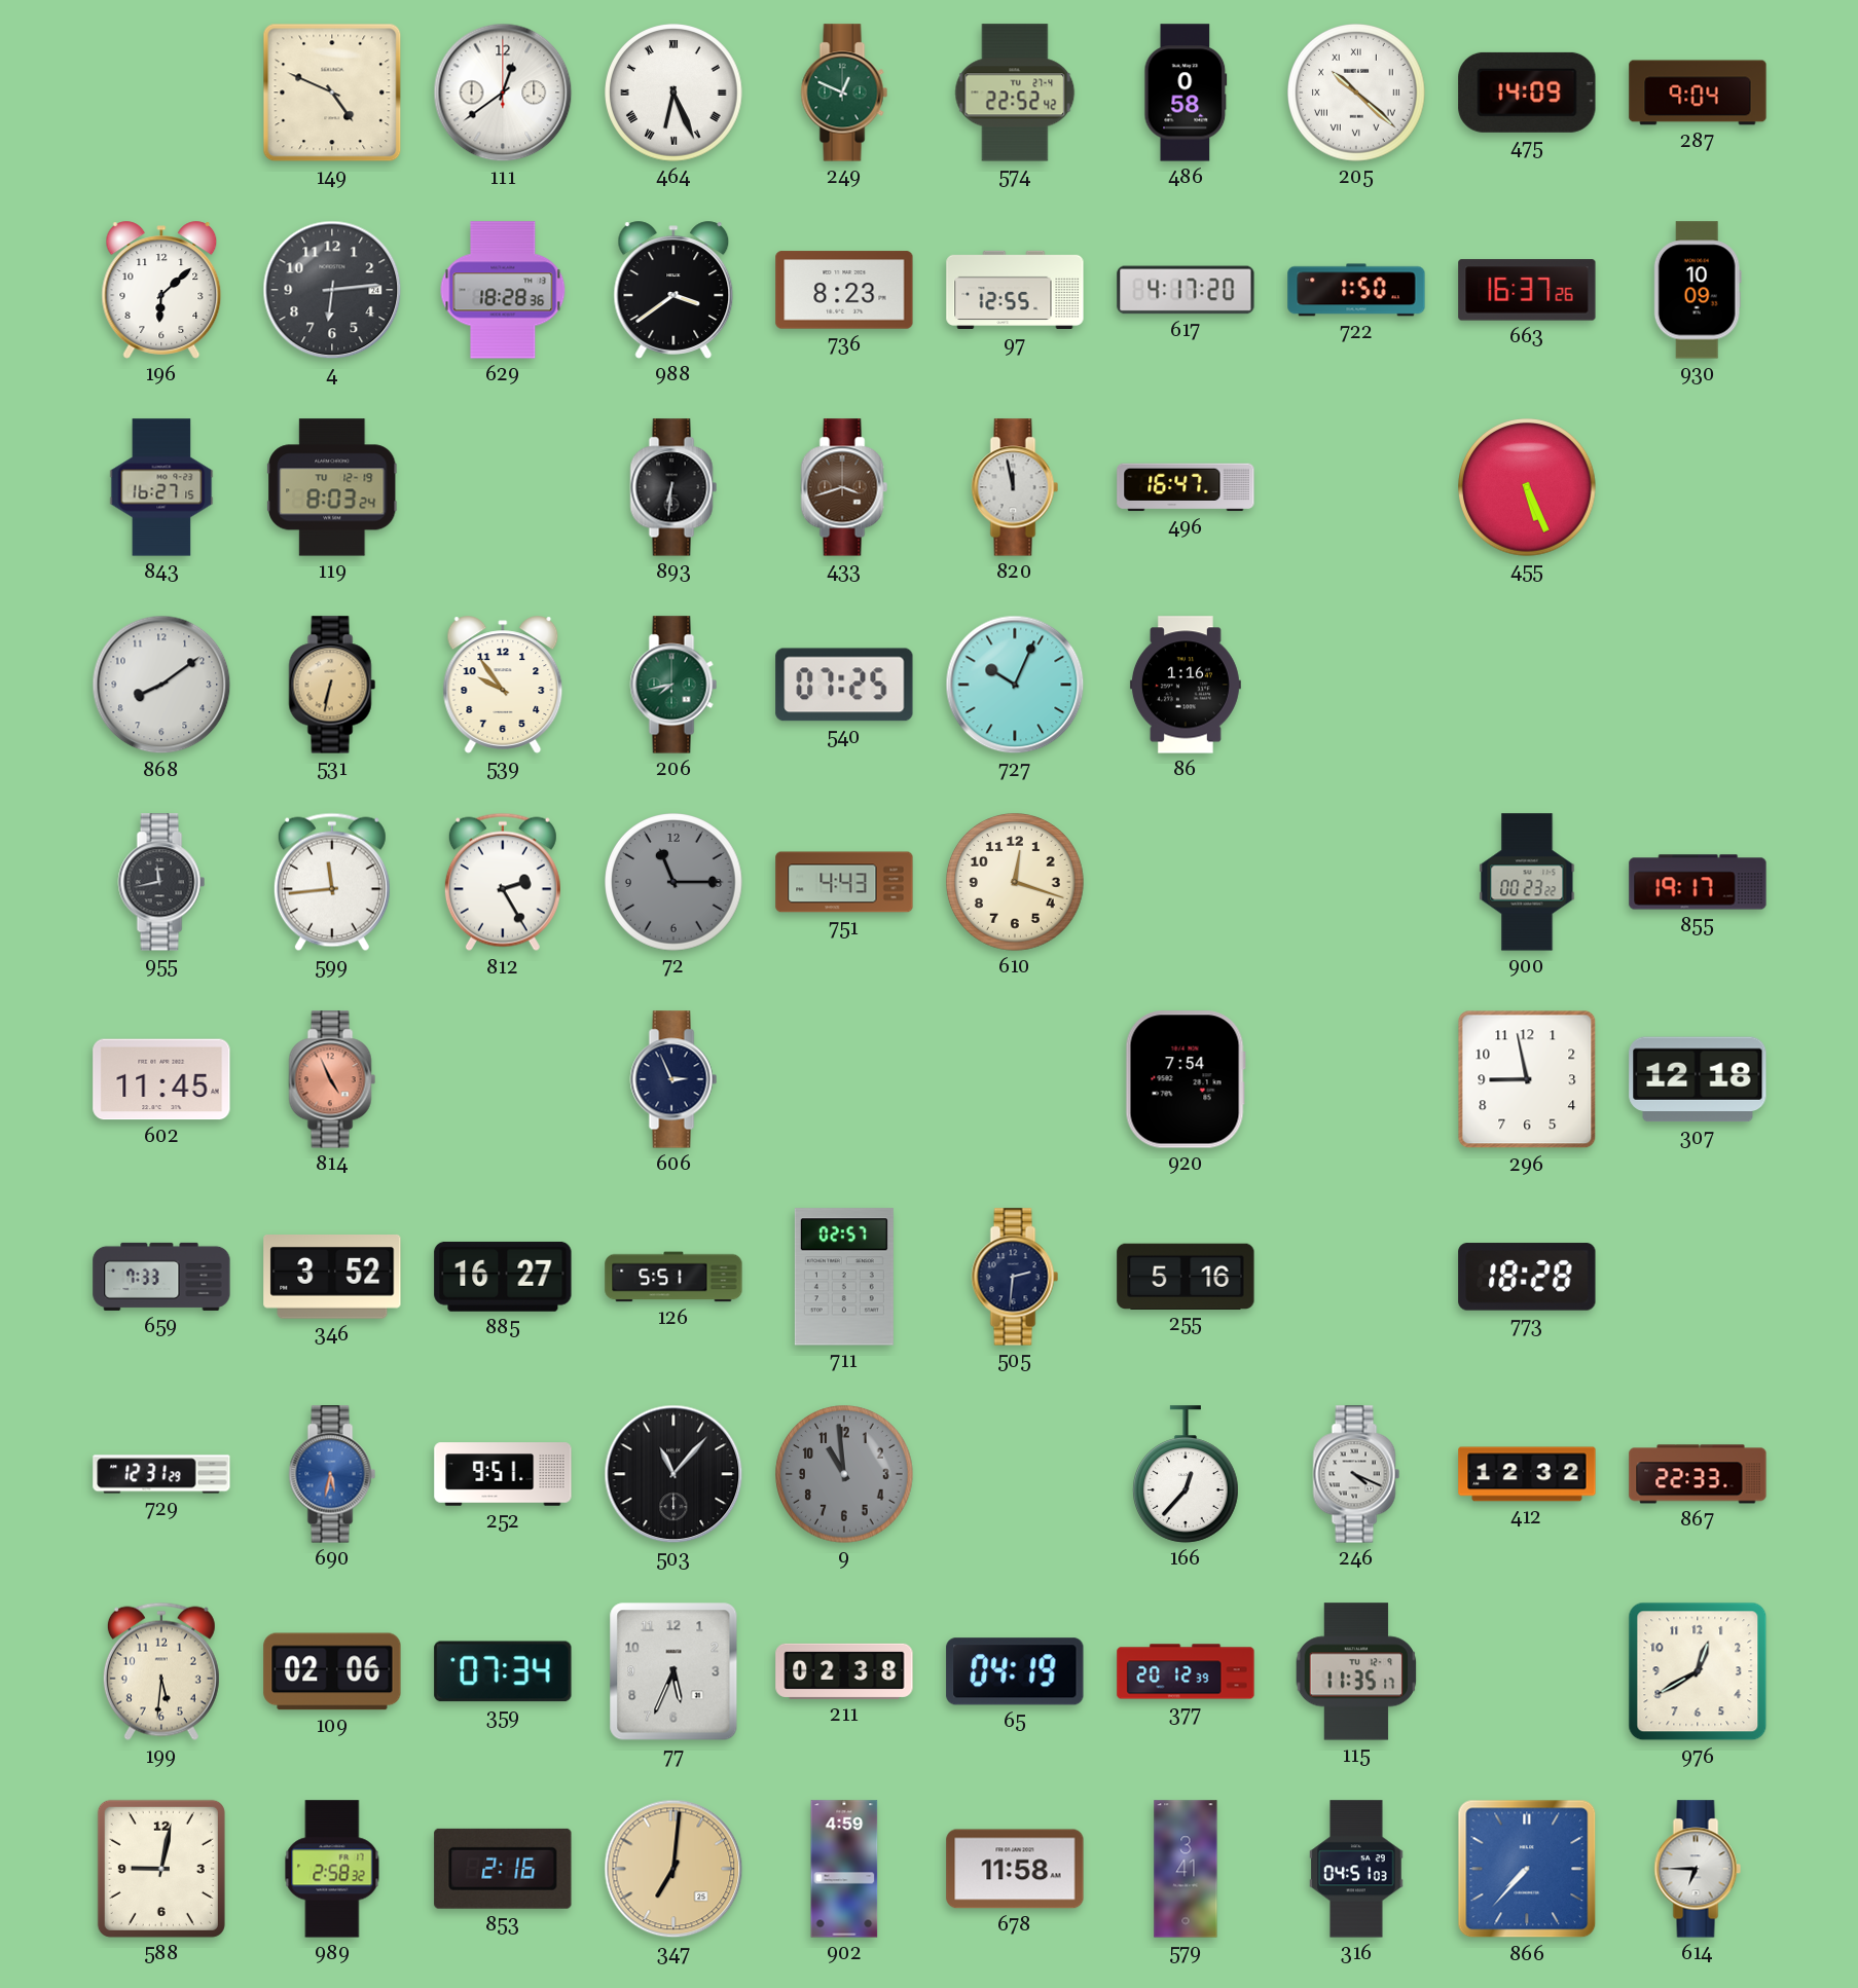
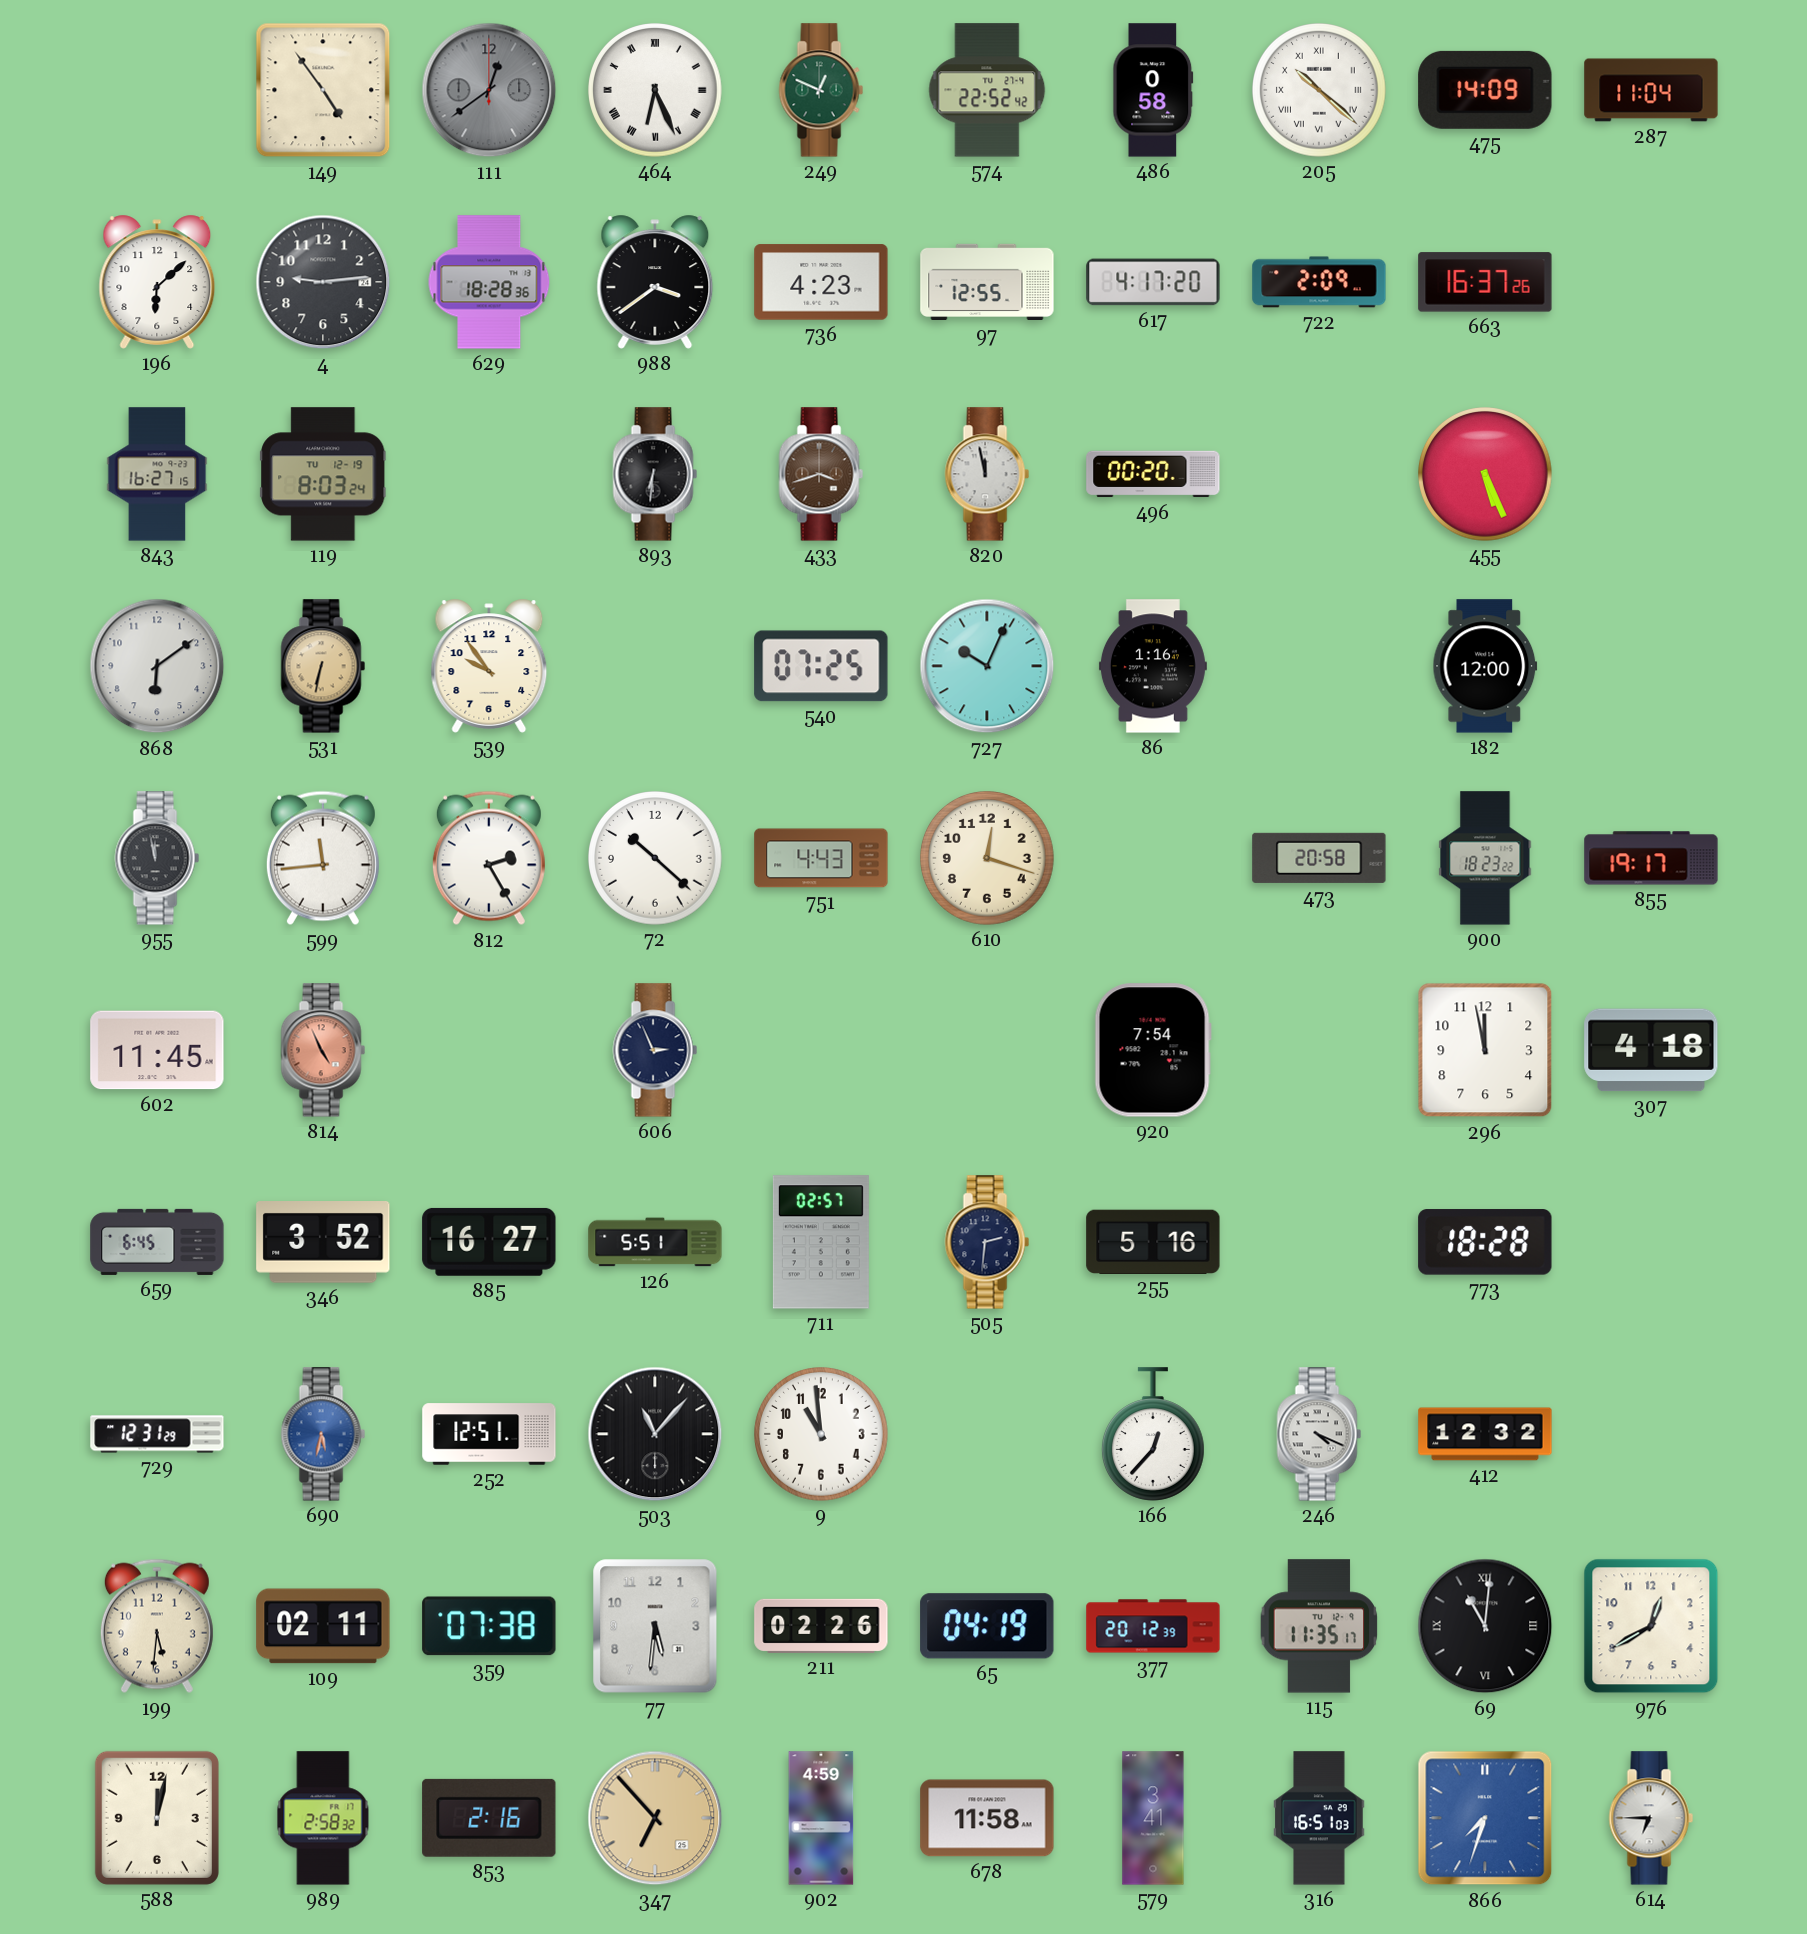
149: 4:49 -> 4:54
111 dial: white -> grey
287: 9:04 -> 11:04
4: 6:14 -> 9:14
736: 8:23 -> 4:23
722: 1:50 -> 2:09
930: 10:09 -> none
496: 16:47 -> 00:20
868: 8:09 -> 6:09
206: 7:43 -> none
182: none -> 12:00
955: 11:43 -> 11:58
72: 11:15 -> 10:22
72 dial: grey -> white
473: none -> 20:58
900: 00:23 -> 18:23
296: 8:58 -> 11:58
307: 12:18 -> 4:18
659: 7:33 -> 6:45
252: 9:51 -> 12:51
9 dial: grey -> white
867: 22:33 -> none
109: 02:06 -> 02:11
359: 07:34 -> 07:38
77: 5:34 -> 5:31
211: 02:38 -> 02:26
69: none -> 11:01
588: 9:02 -> 12:02
347: 7:01 -> 6:53
316: 04:51 -> 16:51
866: 7:37 -> 7:33
